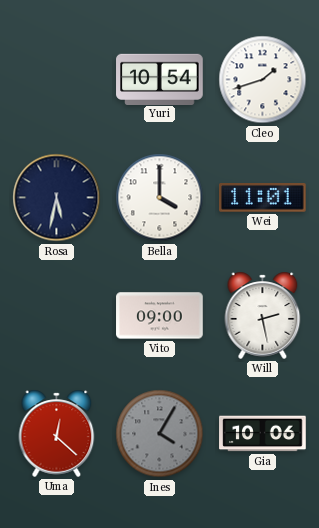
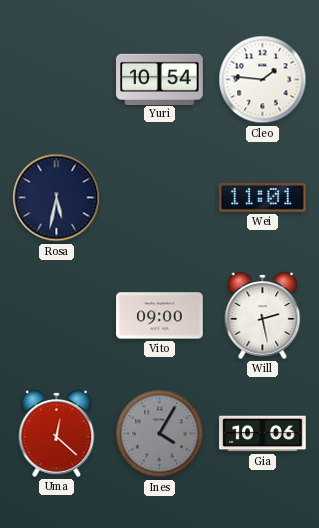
Cleo: 1:42 -> 1:46
Bella: 4:00 -> none
